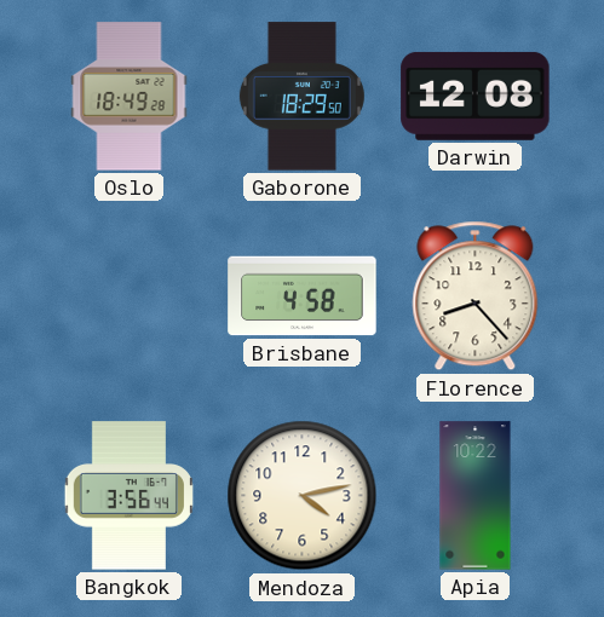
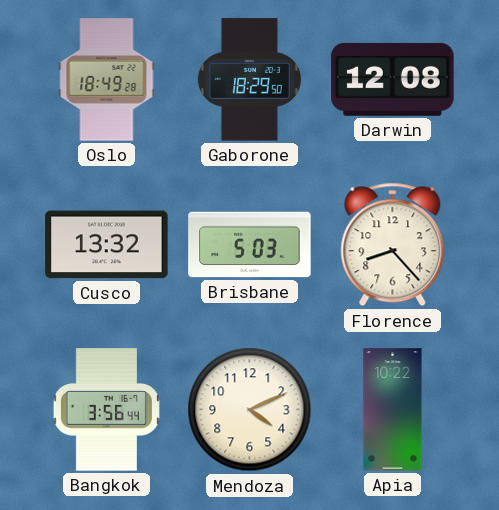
Cusco: none -> 13:32
Brisbane: 4:58 -> 5:03
Mendoza: 4:13 -> 4:11
